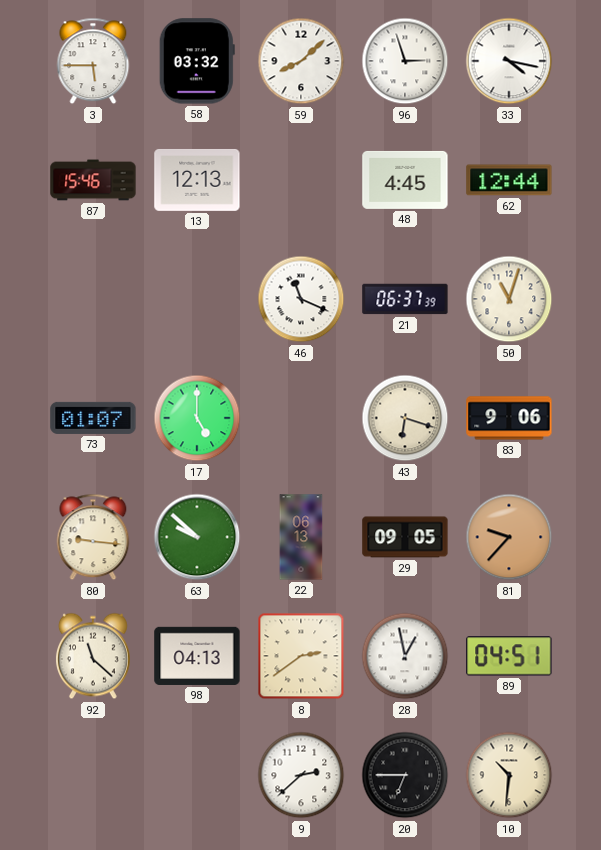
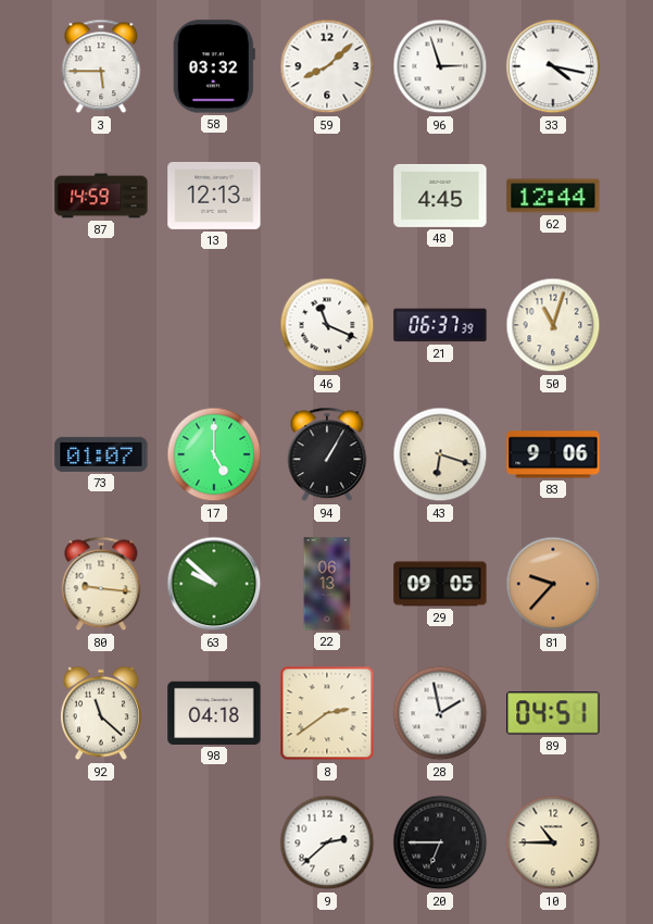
87: 15:46 -> 14:59
94: none -> 1:05
98: 04:13 -> 04:18
28: 12:58 -> 1:58
10: 10:31 -> 10:45
